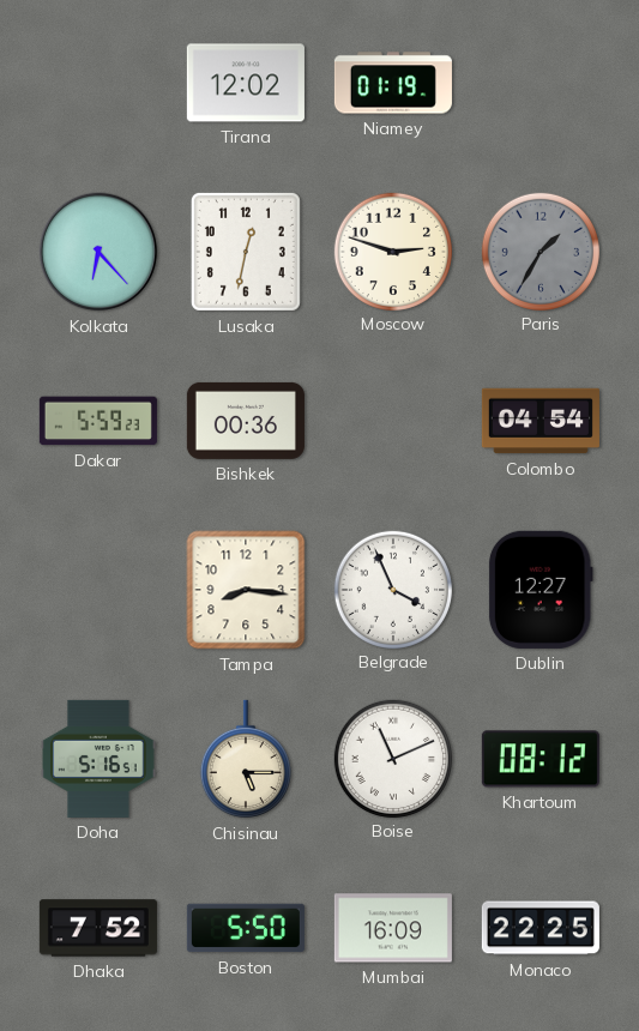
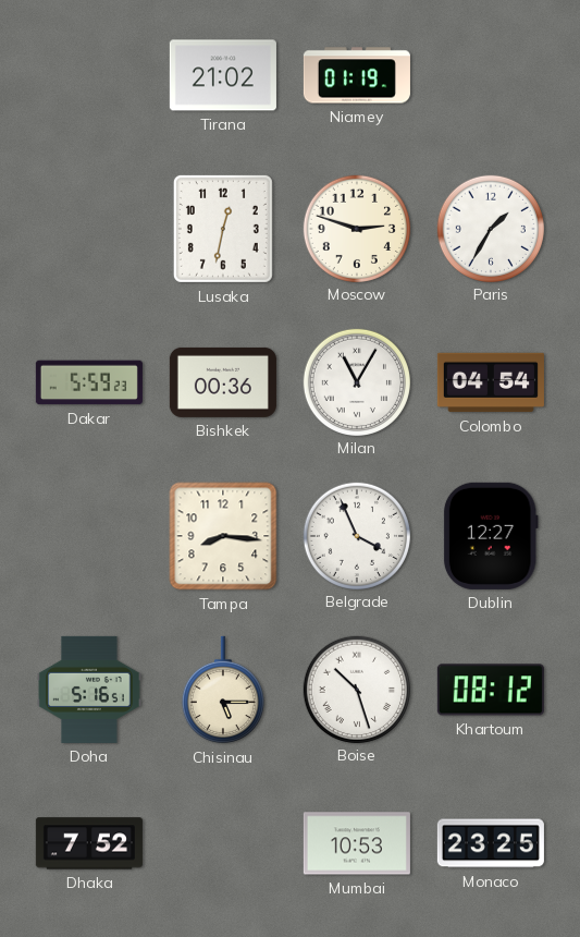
Tirana: 12:02 -> 21:02
Kolkata: 6:23 -> none
Paris dial: grey -> white
Milan: none -> 11:05
Boise: 11:11 -> 10:27
Boston: 5:50 -> none
Mumbai: 16:09 -> 10:53
Monaco: 22:25 -> 23:25
